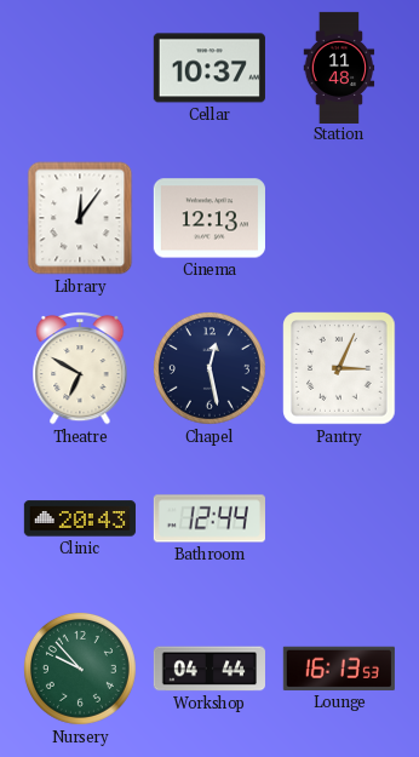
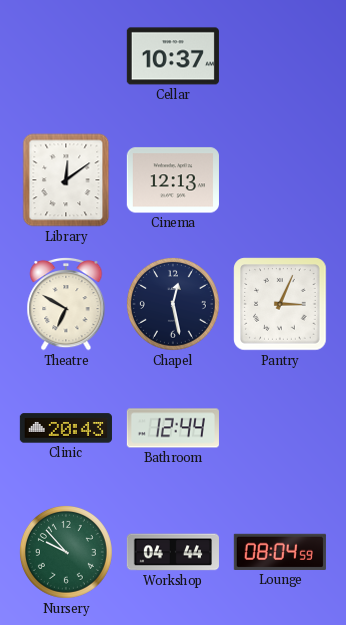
Station: 11:48 -> none
Library: 12:06 -> 12:09
Lounge: 16:13 -> 08:04
